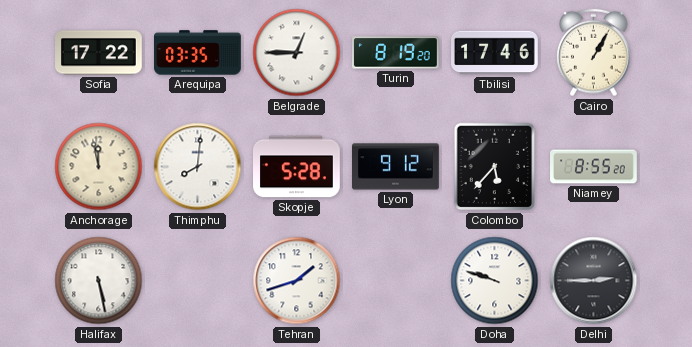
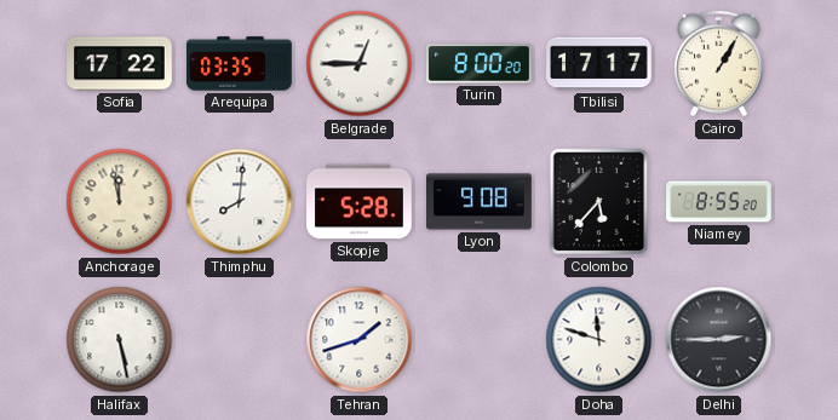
Turin: 8:19 -> 8:00
Tbilisi: 17:46 -> 17:17
Lyon: 9:12 -> 9:08
Doha: 9:48 -> 11:48
